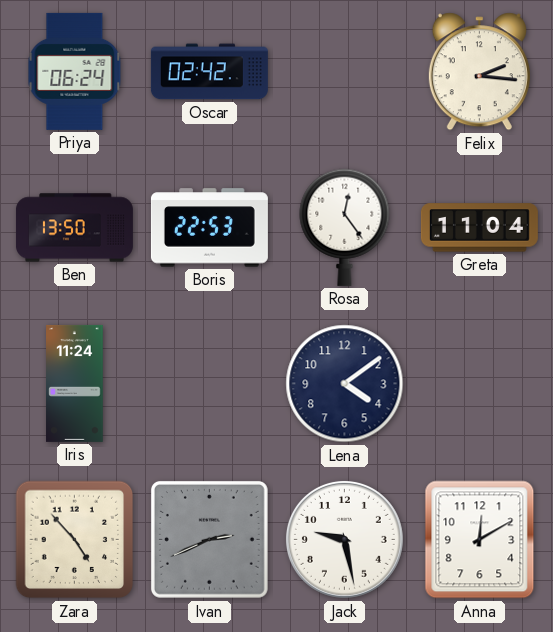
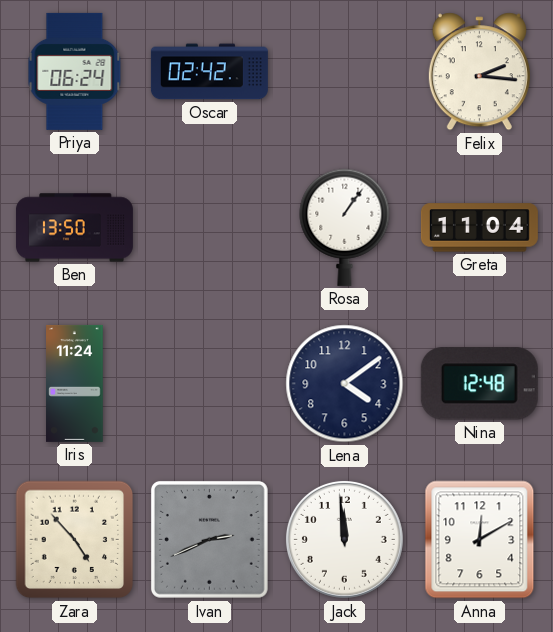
Boris: 22:53 -> none
Rosa: 12:24 -> 1:06
Nina: none -> 12:48
Jack: 9:28 -> 11:59
